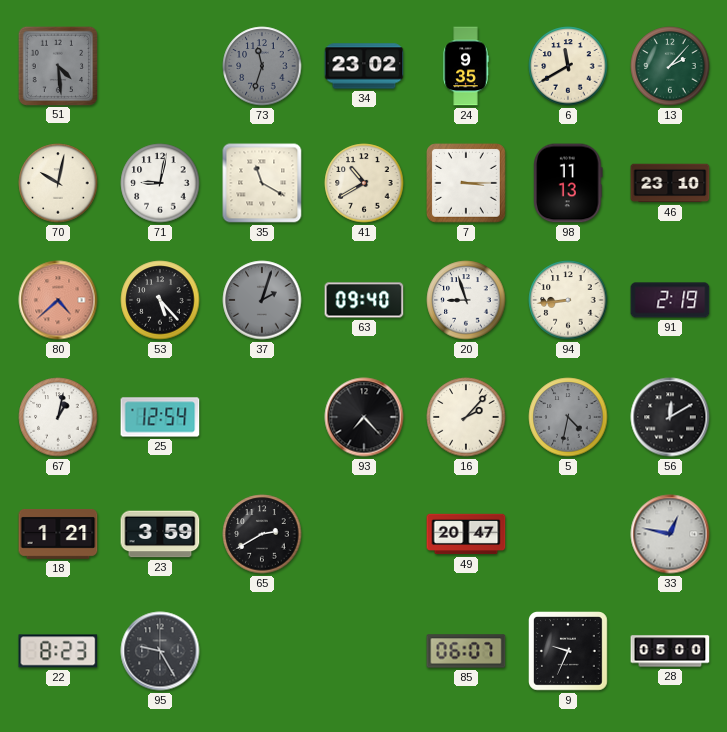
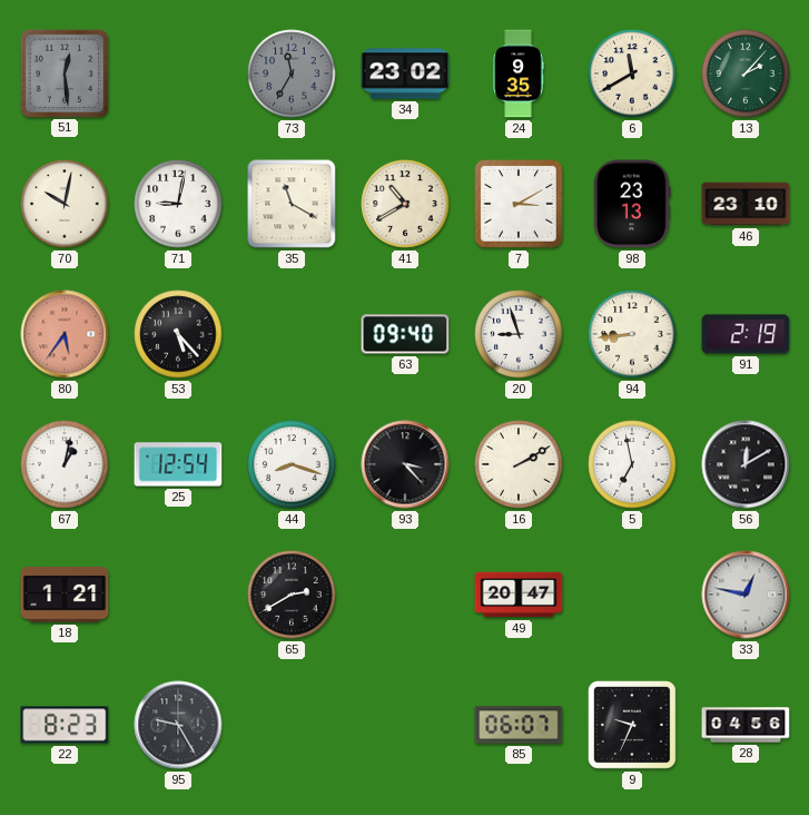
51: 4:29 -> 12:29
73: 11:33 -> 11:35
7: 3:15 -> 3:10
98: 11:13 -> 23:13
80: 4:38 -> 5:36
37: 2:03 -> none
44: none -> 8:18
93: 7:23 -> 3:23
16: 2:07 -> 2:10
5: 4:32 -> 6:58
5 dial: grey -> white
23: 3:59 -> none
28: 05:00 -> 04:56
